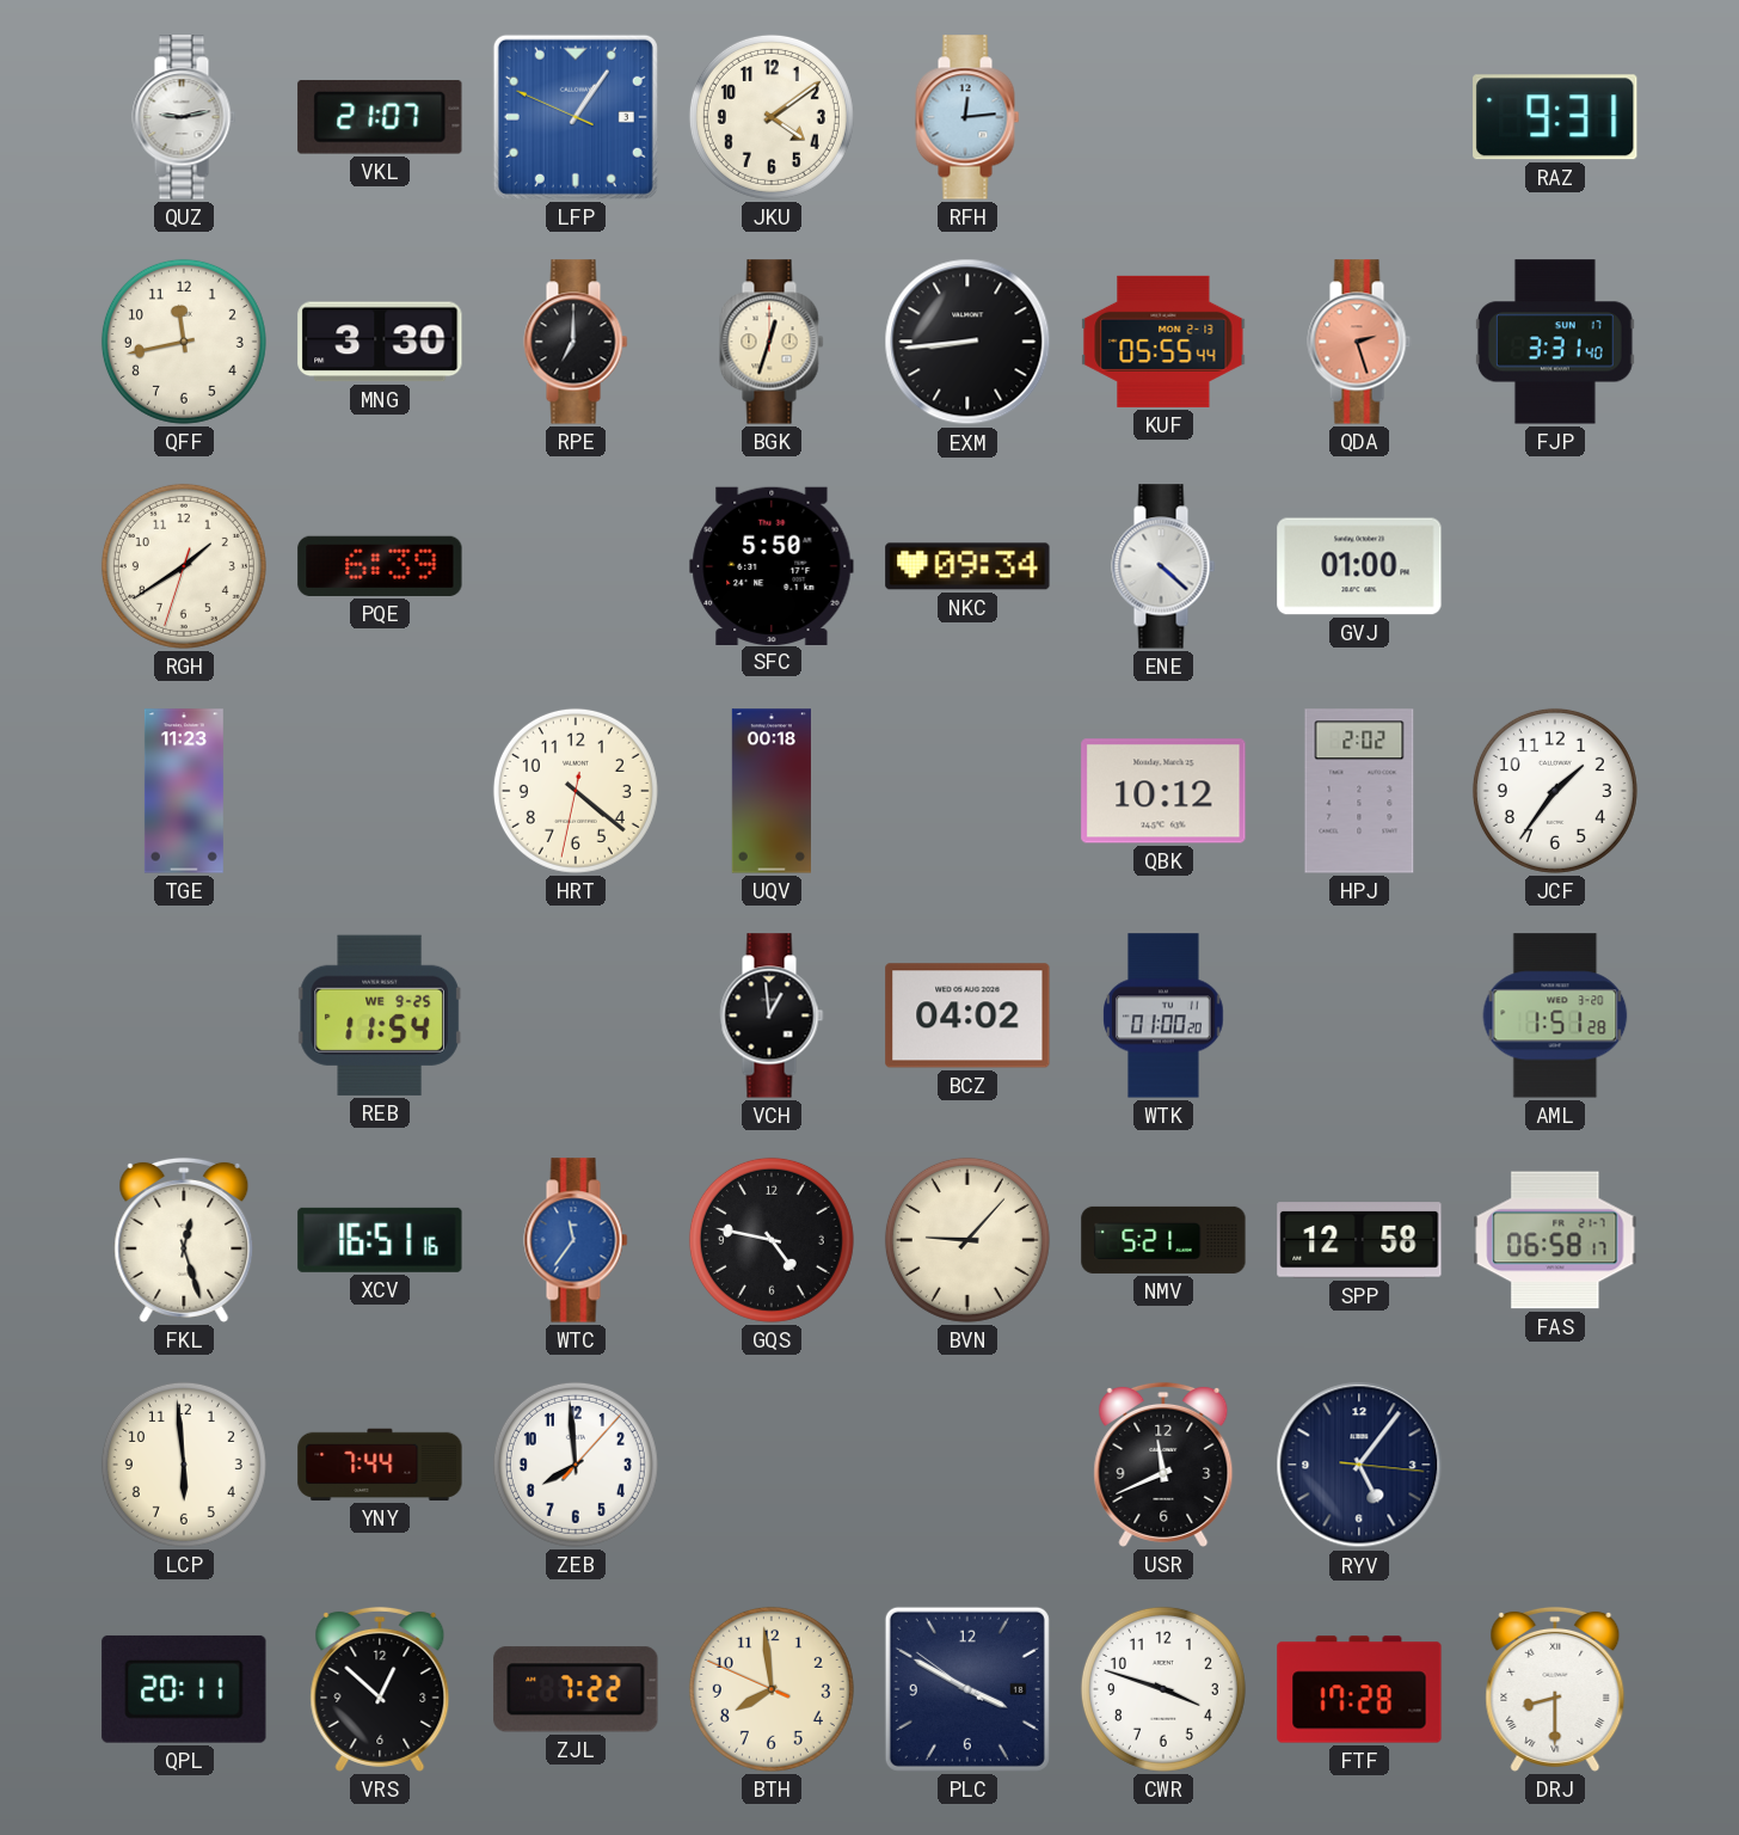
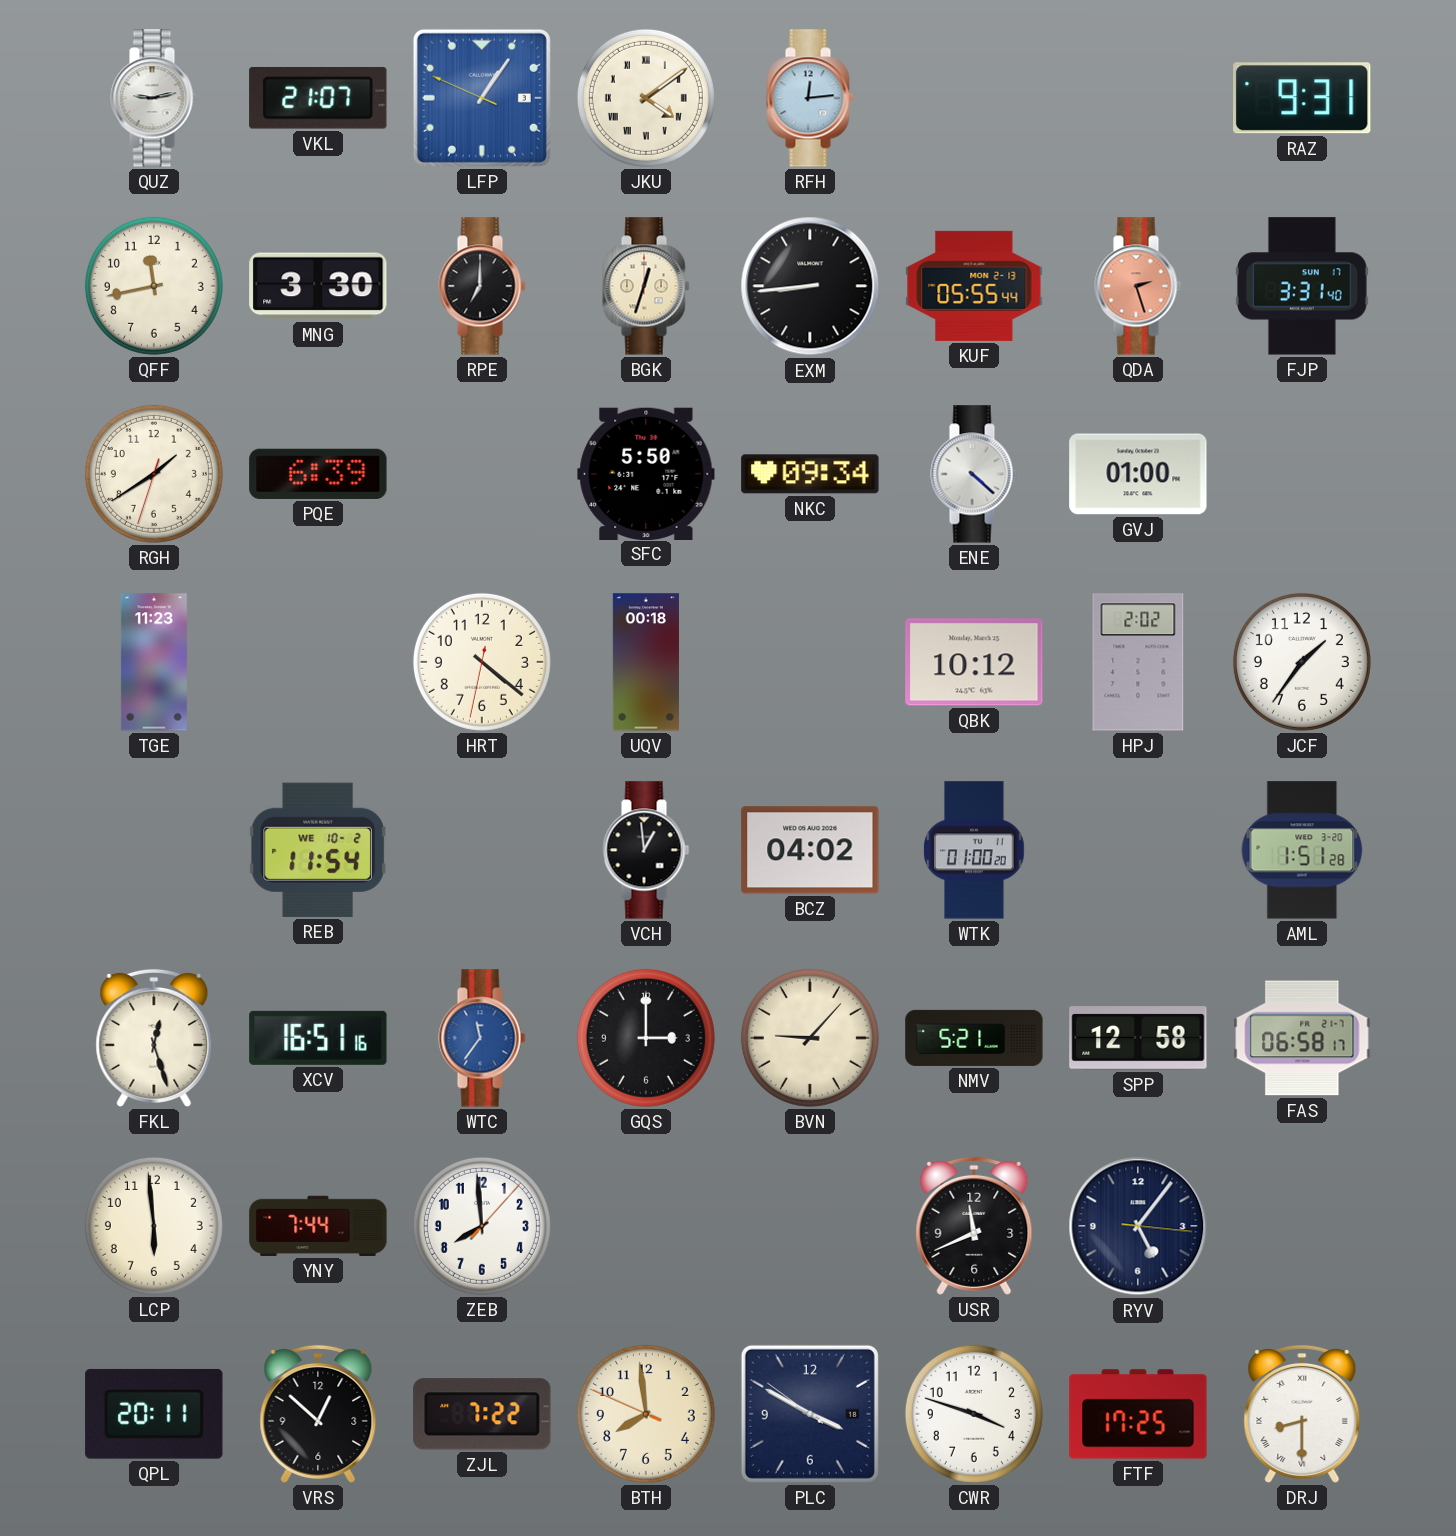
JKU numerals: Arabic -> Roman
REB date: WE 9-25 -> WE 10-2
GQS: 4:47 -> 3:00
FTF: 17:28 -> 17:25
